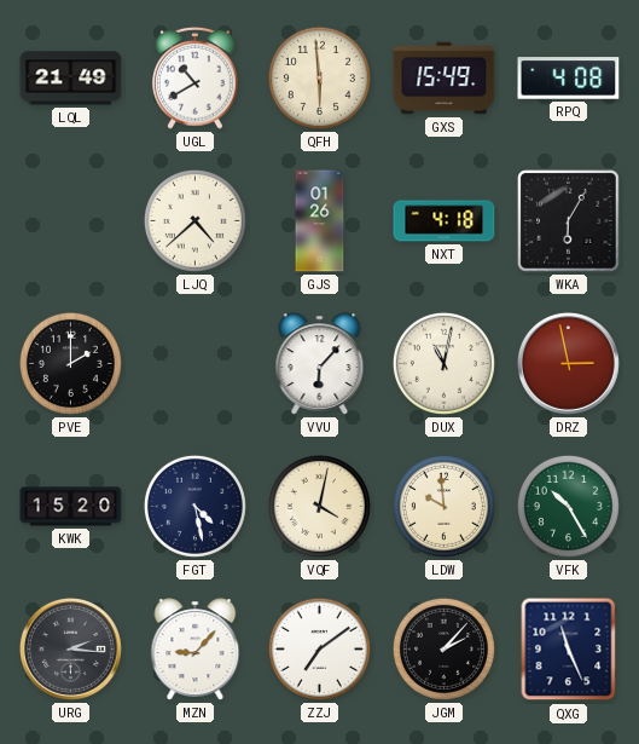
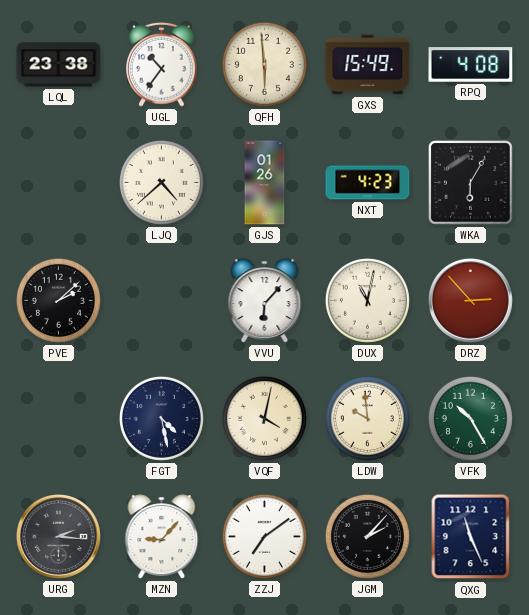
LQL: 21:49 -> 23:38
UGL: 10:40 -> 10:36
NXT: 4:18 -> 4:23
PVE: 2:00 -> 2:08
DRZ: 2:58 -> 2:53
KWK: 15:20 -> none
